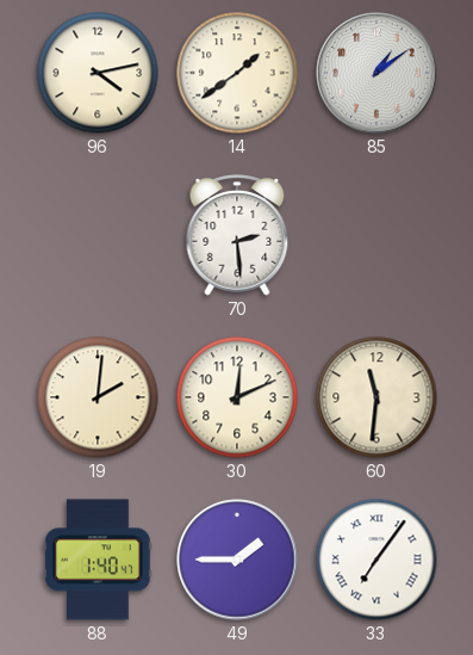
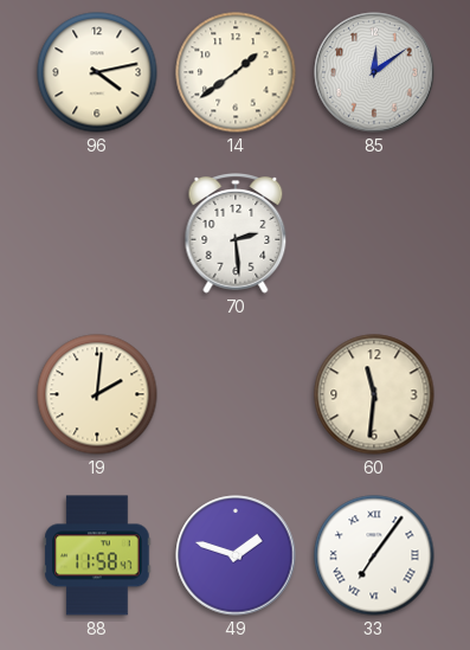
85: 1:09 -> 12:09
30: 12:11 -> none
88: 1:40 -> 11:58
49: 1:45 -> 1:48
